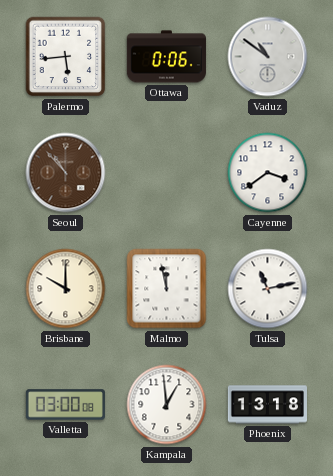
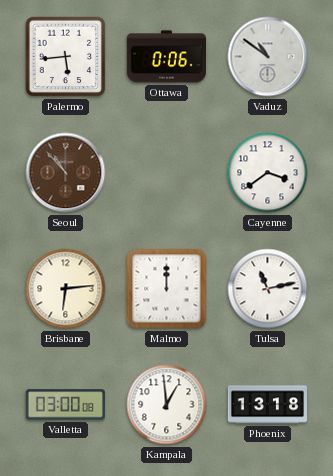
Brisbane: 10:00 -> 6:14
Malmo: 11:58 -> 12:00
